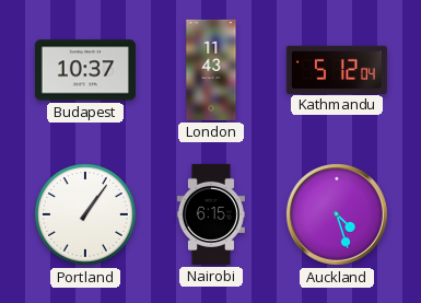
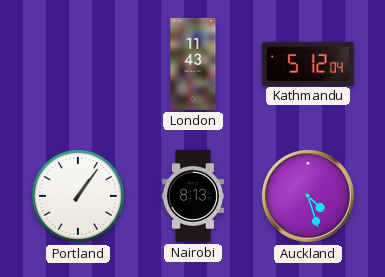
Budapest: 10:37 -> none
Nairobi: 6:15 -> 8:13
